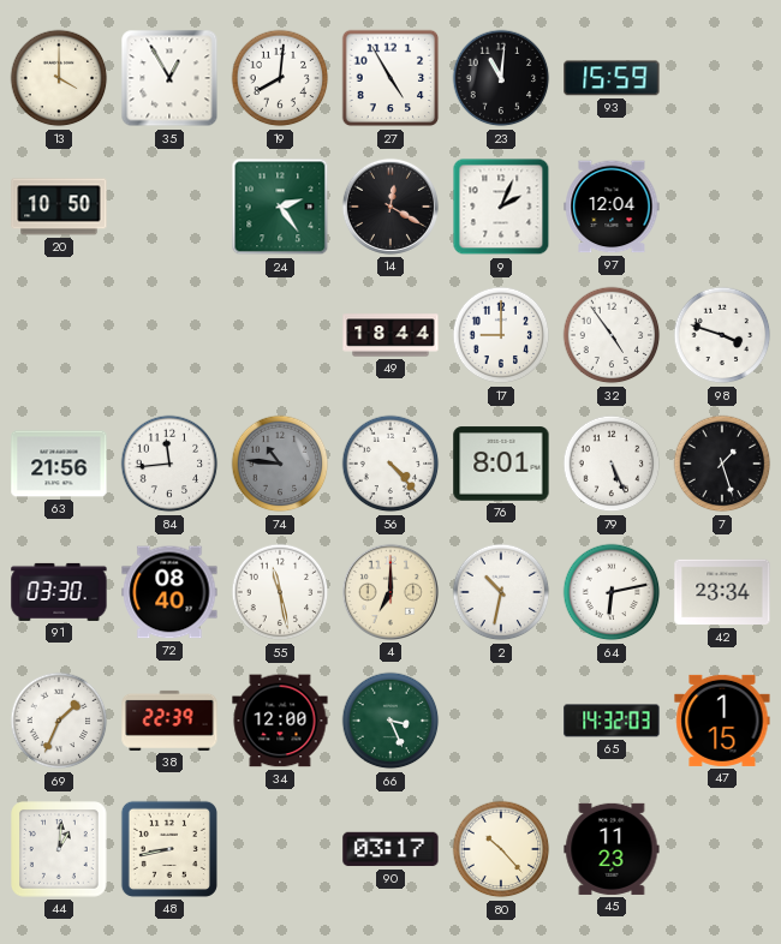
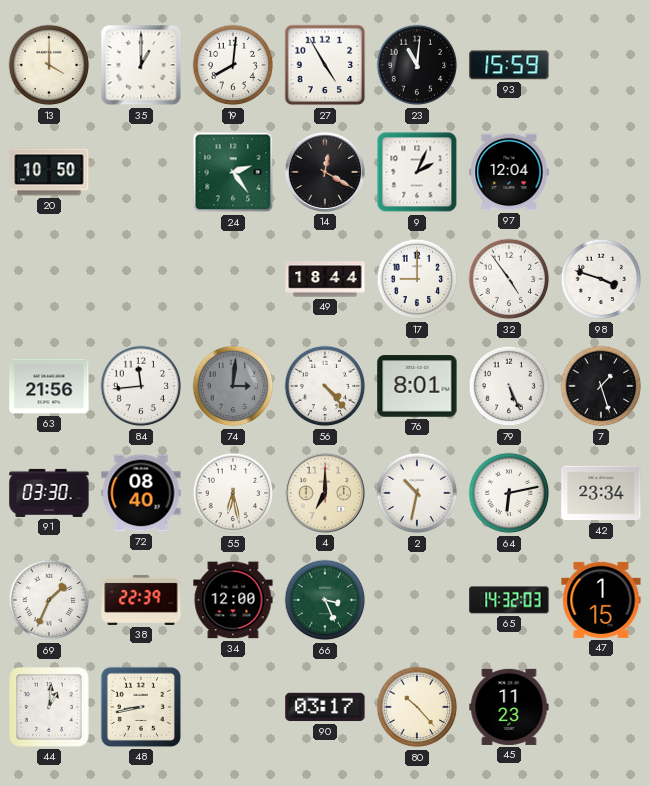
35: 12:55 -> 1:00
74: 10:46 -> 3:01
55: 11:28 -> 6:28
